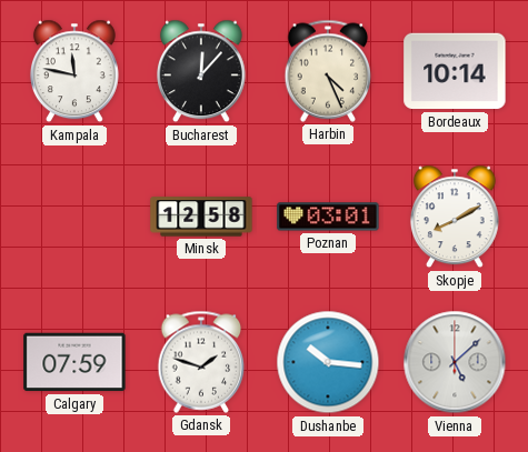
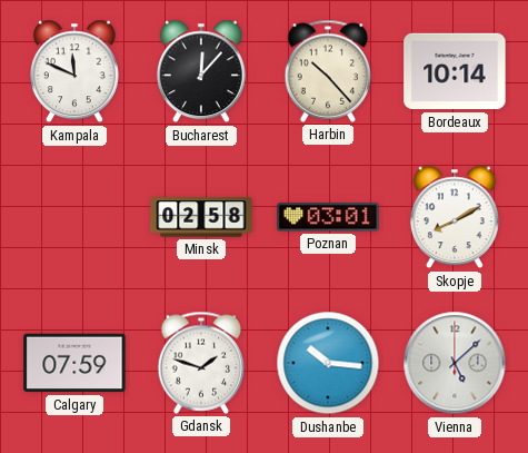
Kampala: 11:47 -> 11:49
Harbin: 4:26 -> 10:23
Minsk: 12:58 -> 02:58
